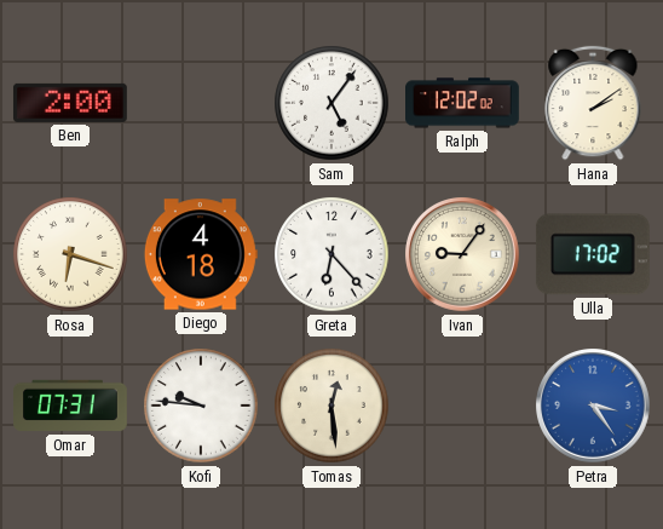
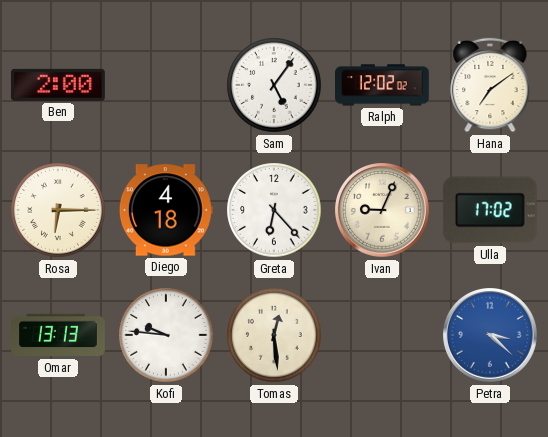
Hana: 2:09 -> 7:09
Rosa: 6:18 -> 6:15
Ivan: 9:06 -> 9:04
Omar: 07:31 -> 13:13
Petra: 3:24 -> 3:22
